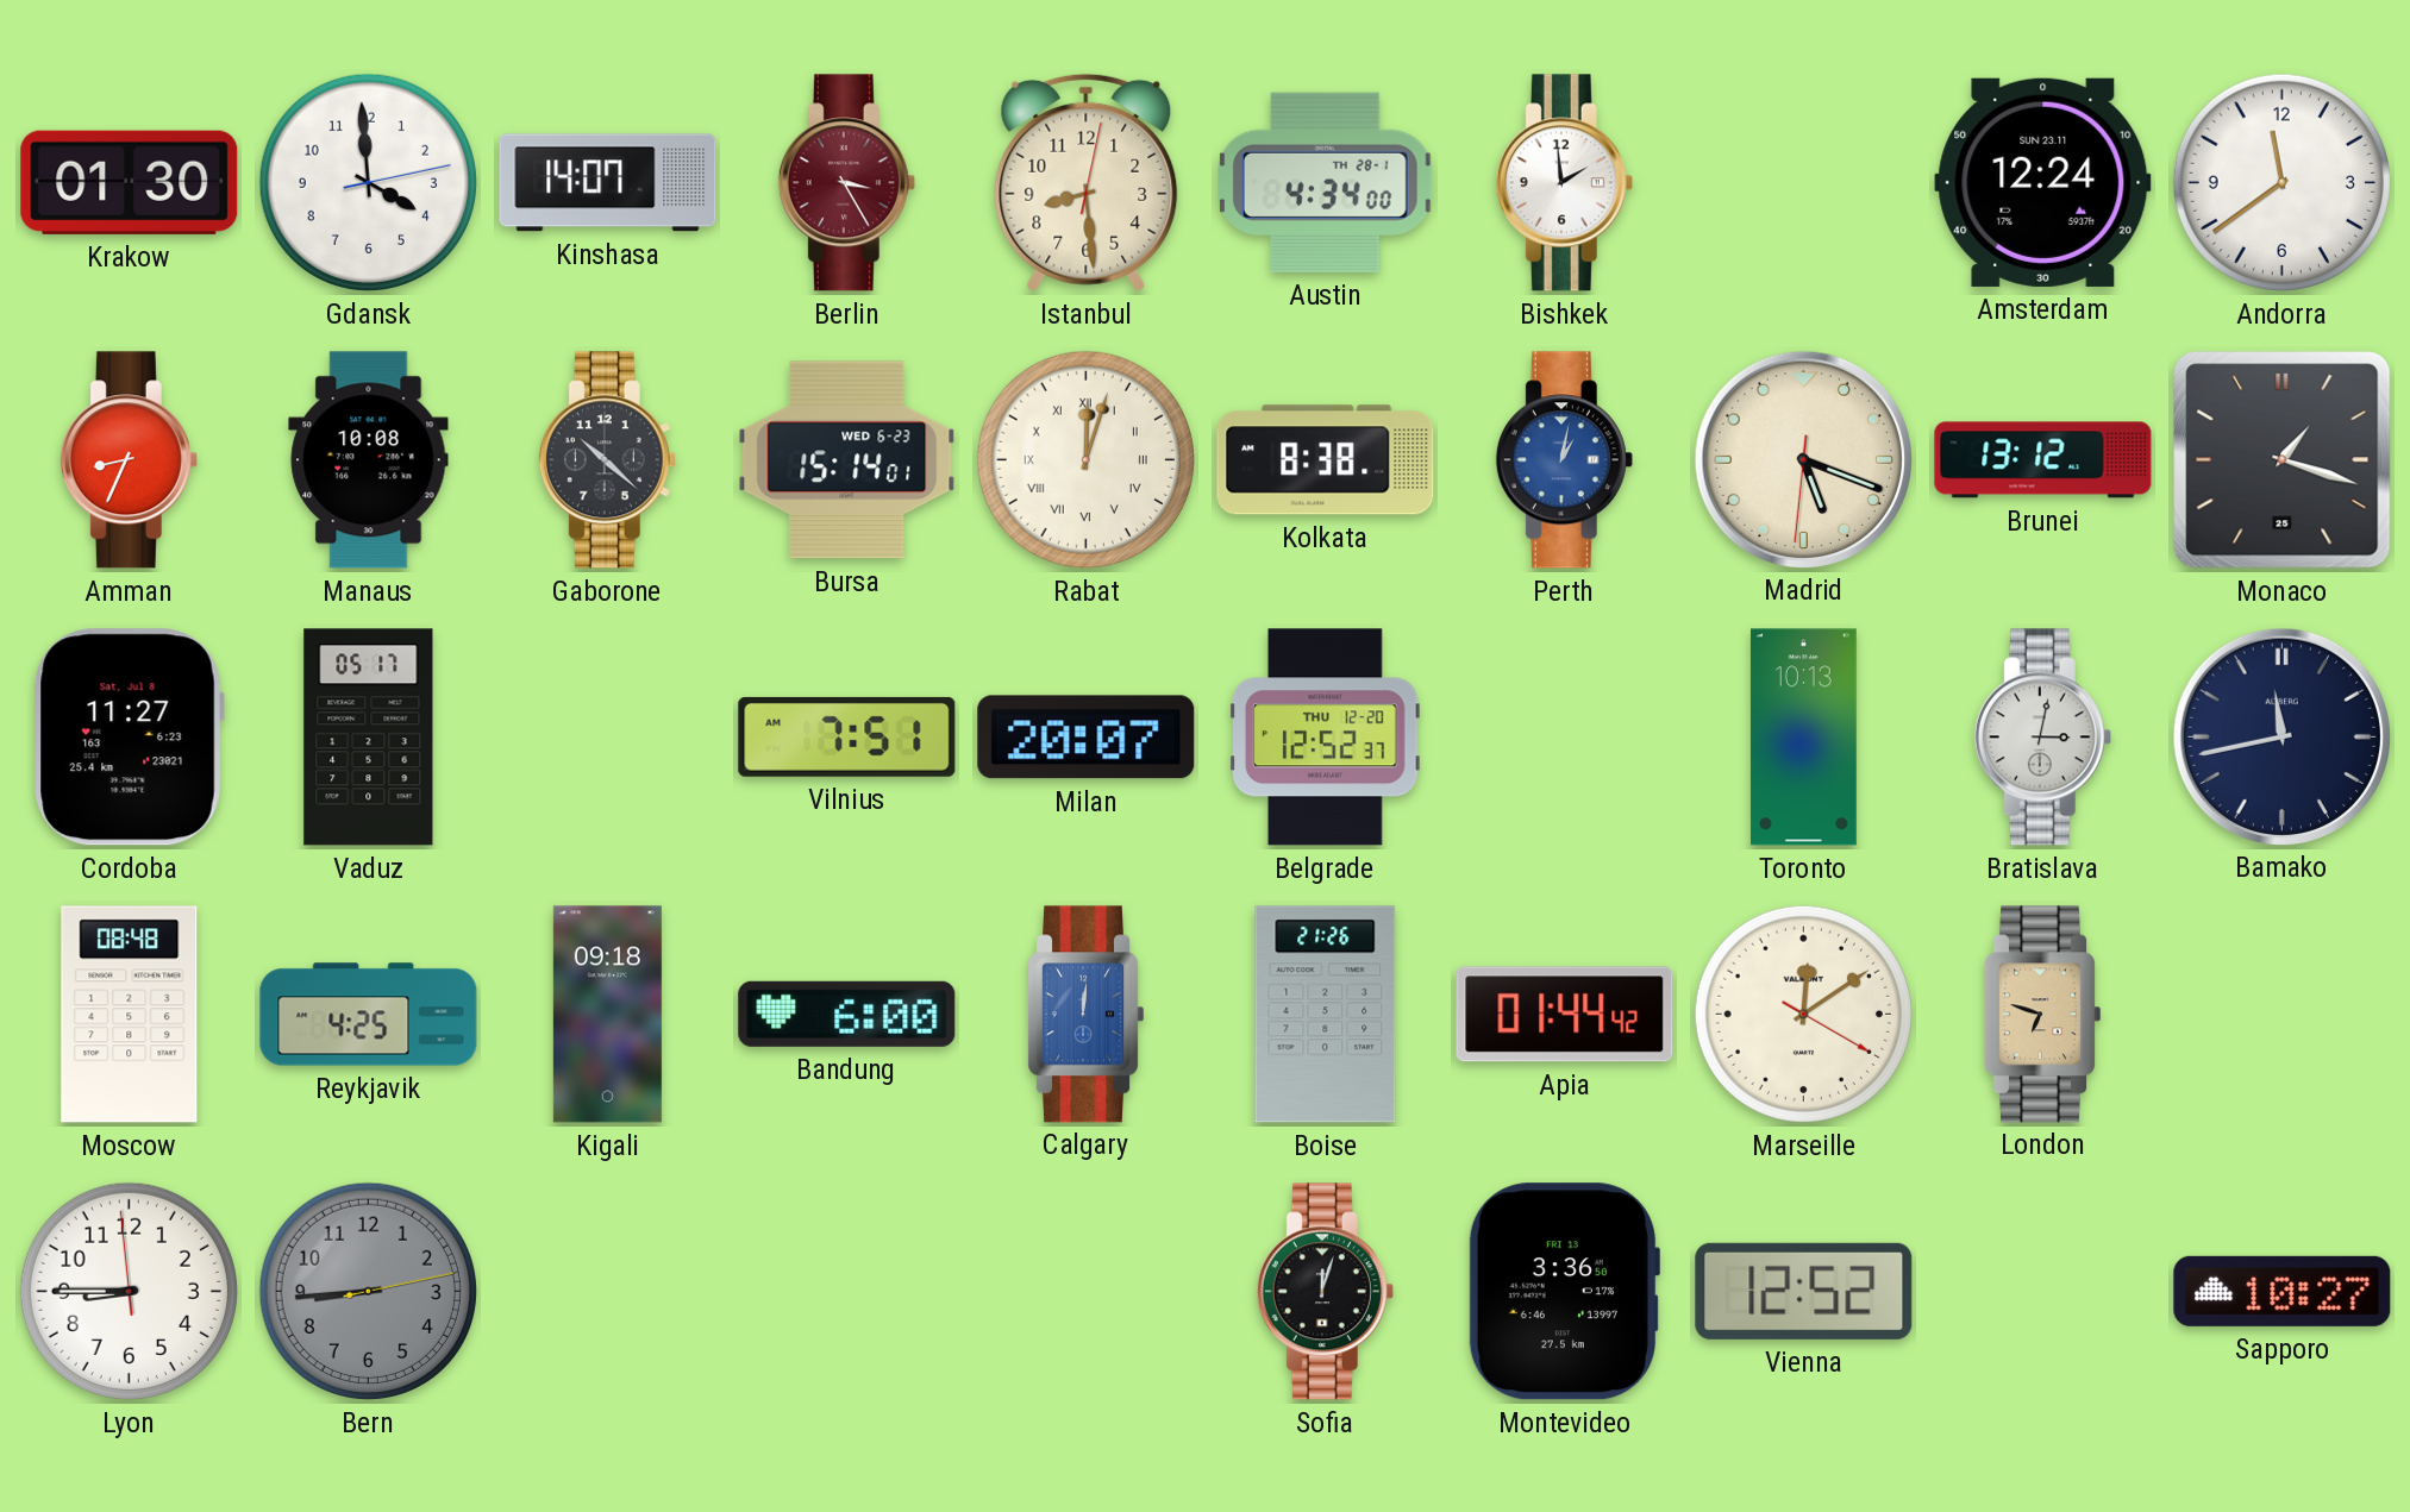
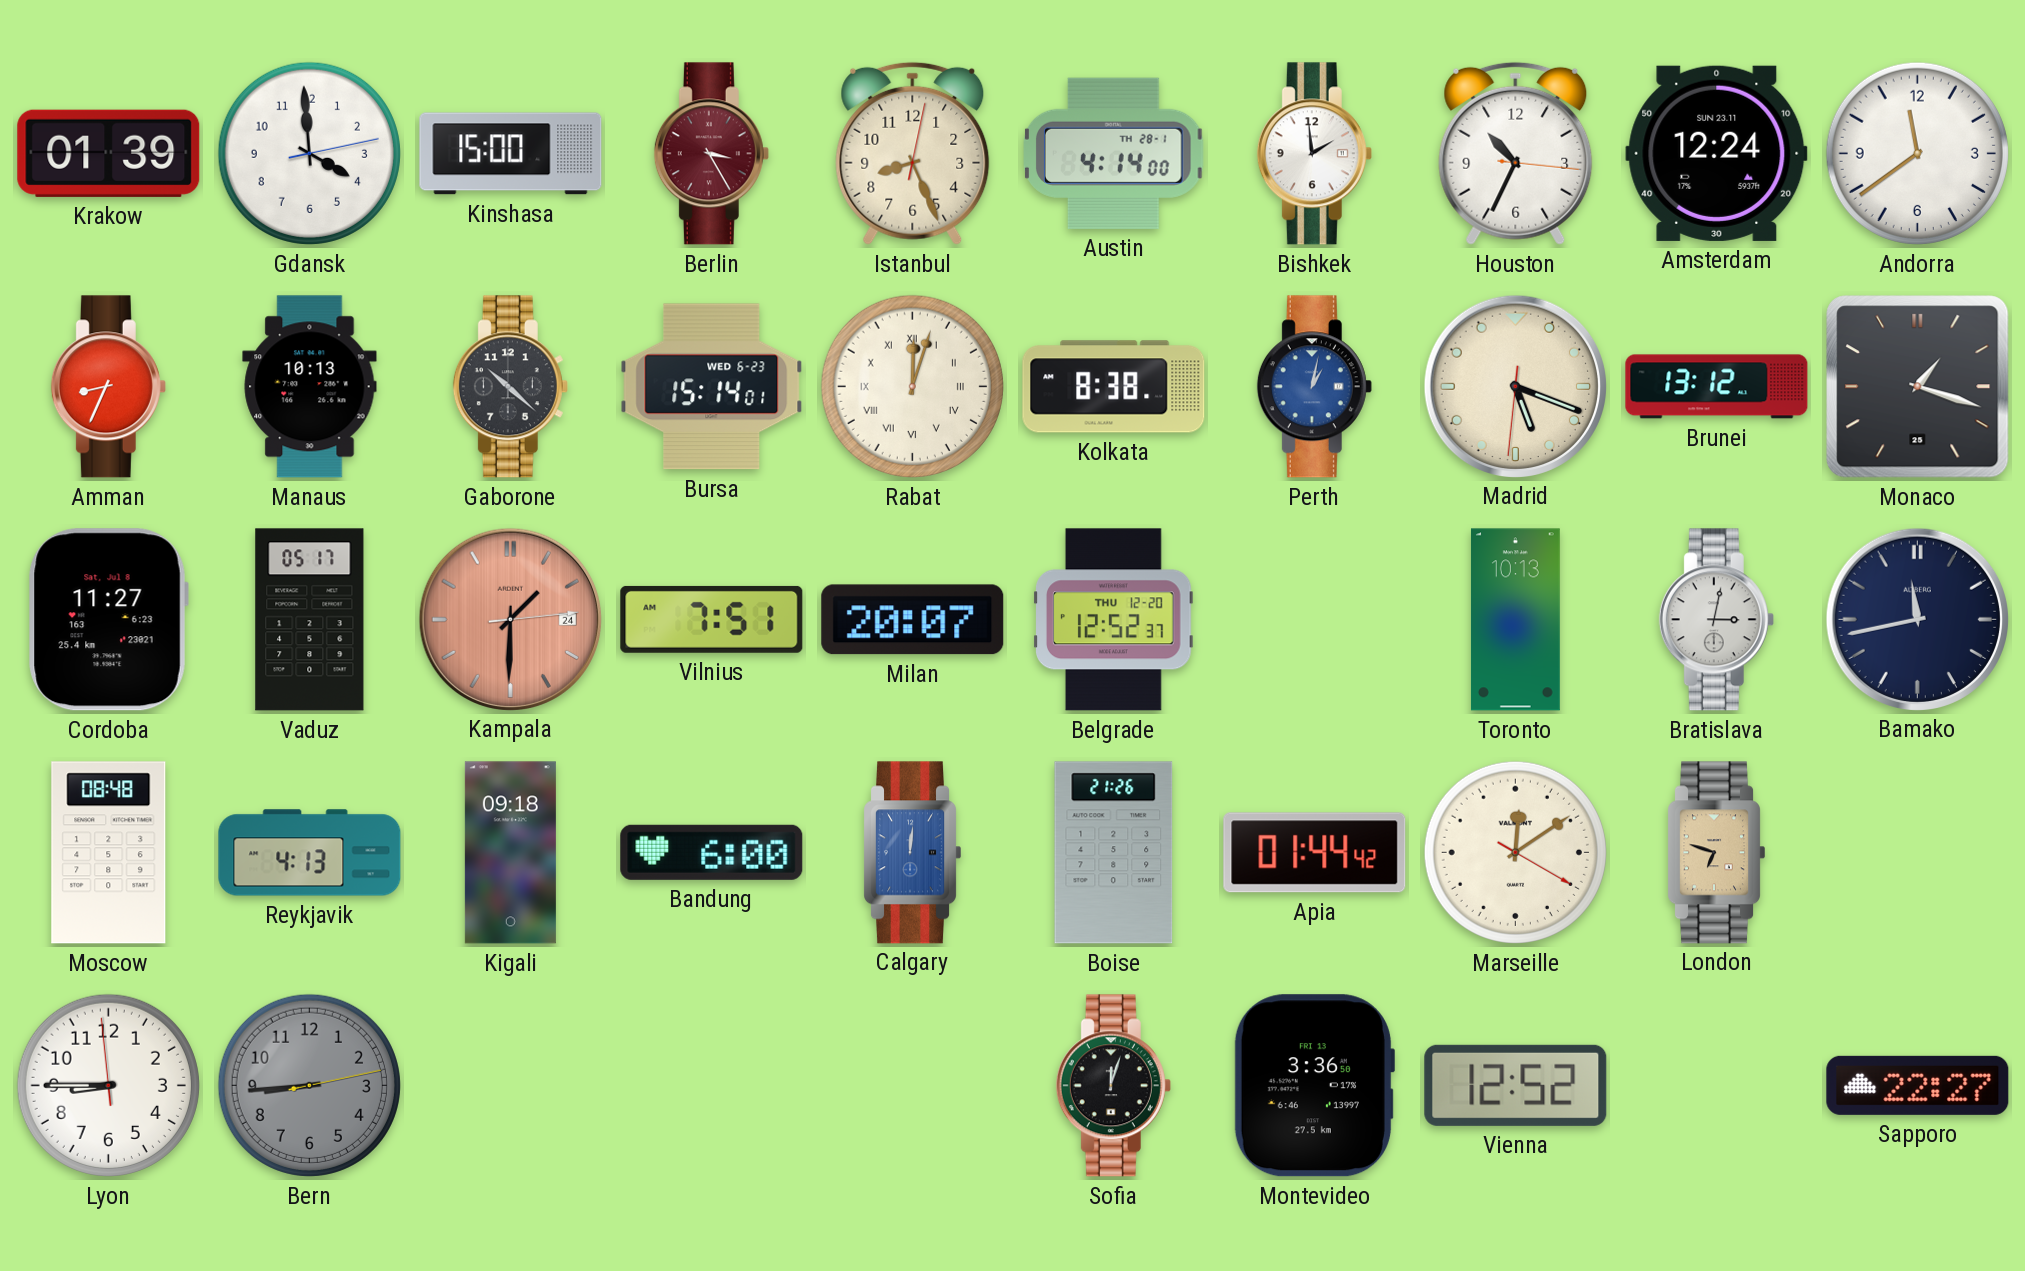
Krakow: 01:30 -> 01:39
Kinshasa: 14:07 -> 15:00
Istanbul: 8:29 -> 8:26
Austin: 4:34 -> 4:14
Houston: none -> 10:34
Manaus: 10:08 -> 10:13
Kampala: none -> 1:30
Reykjavik: 4:25 -> 4:13
Sapporo: 10:27 -> 22:27
